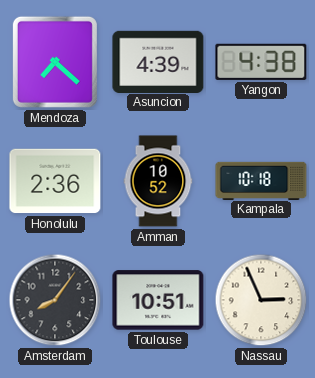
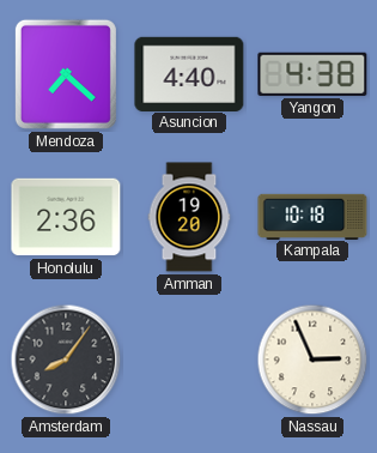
Asuncion: 4:39 -> 4:40
Amman: 10:52 -> 19:20
Toulouse: 10:51 -> none
